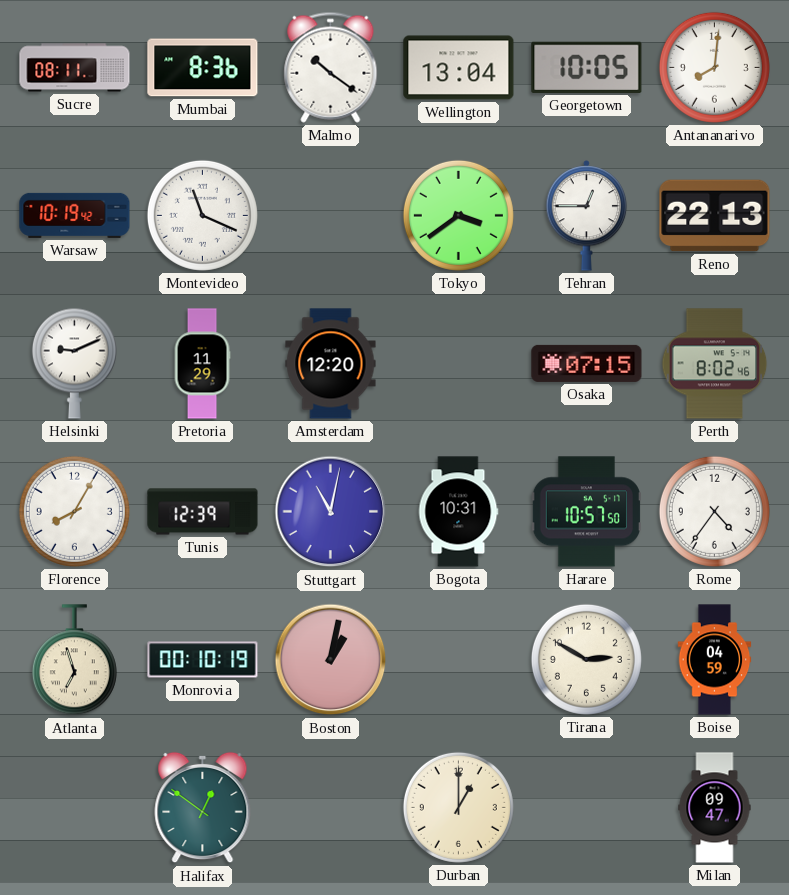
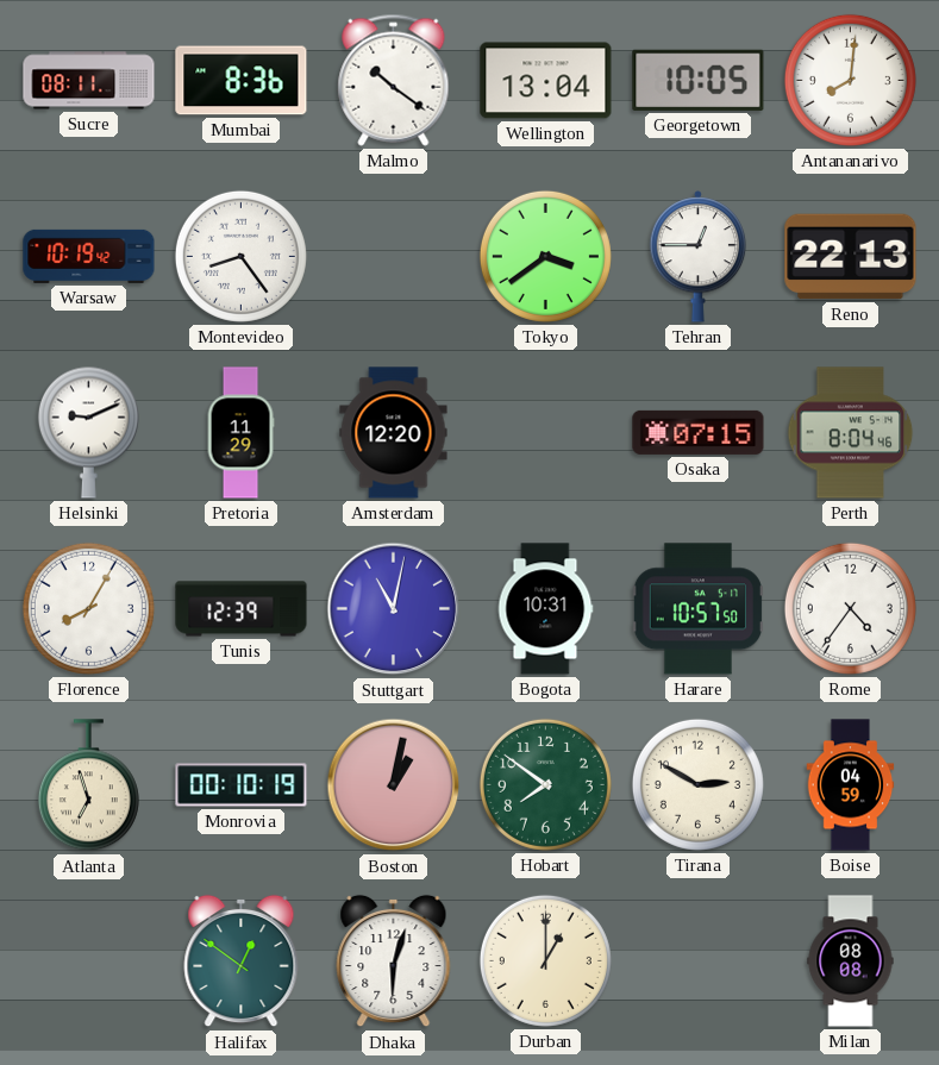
Montevideo: 11:19 -> 8:24
Perth: 8:02 -> 8:04
Hobart: none -> 7:51
Dhaka: none -> 6:03
Milan: 09:47 -> 08:08
